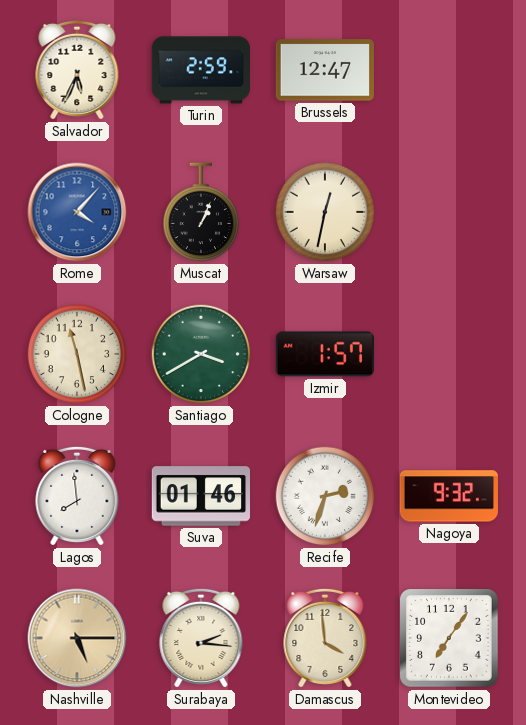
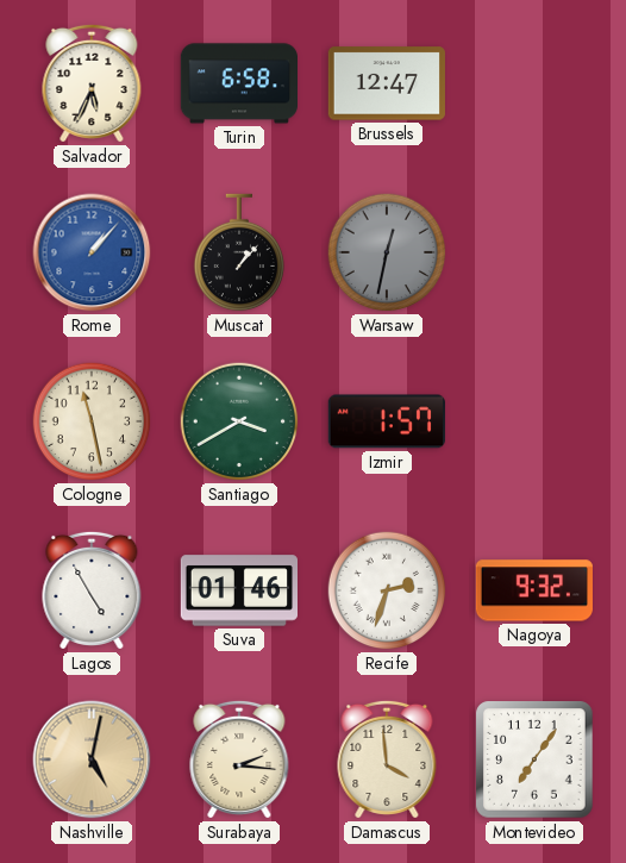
Turin: 2:59 -> 6:58
Rome: 4:07 -> 1:07
Muscat: 1:04 -> 1:07
Warsaw dial: cream -> grey
Lagos: 7:59 -> 4:55
Nashville: 5:15 -> 5:02
